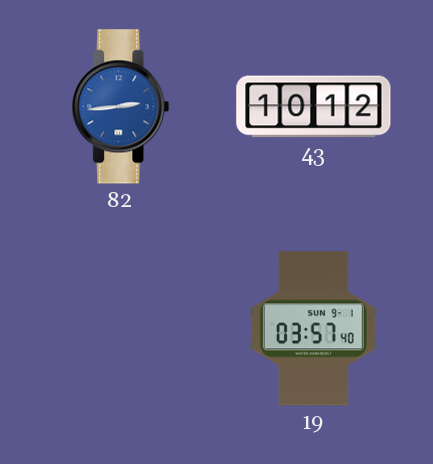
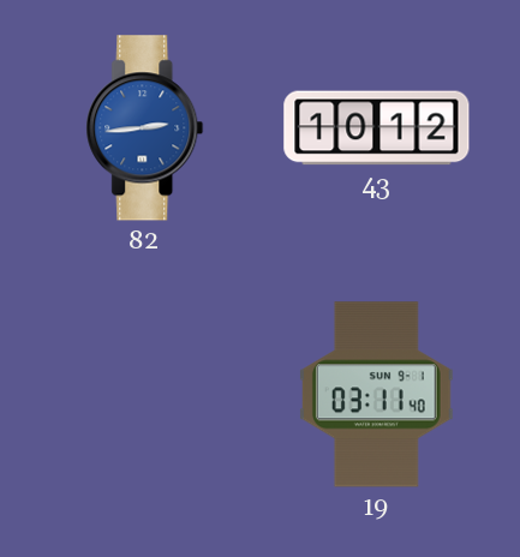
19: 03:57 -> 03:11
